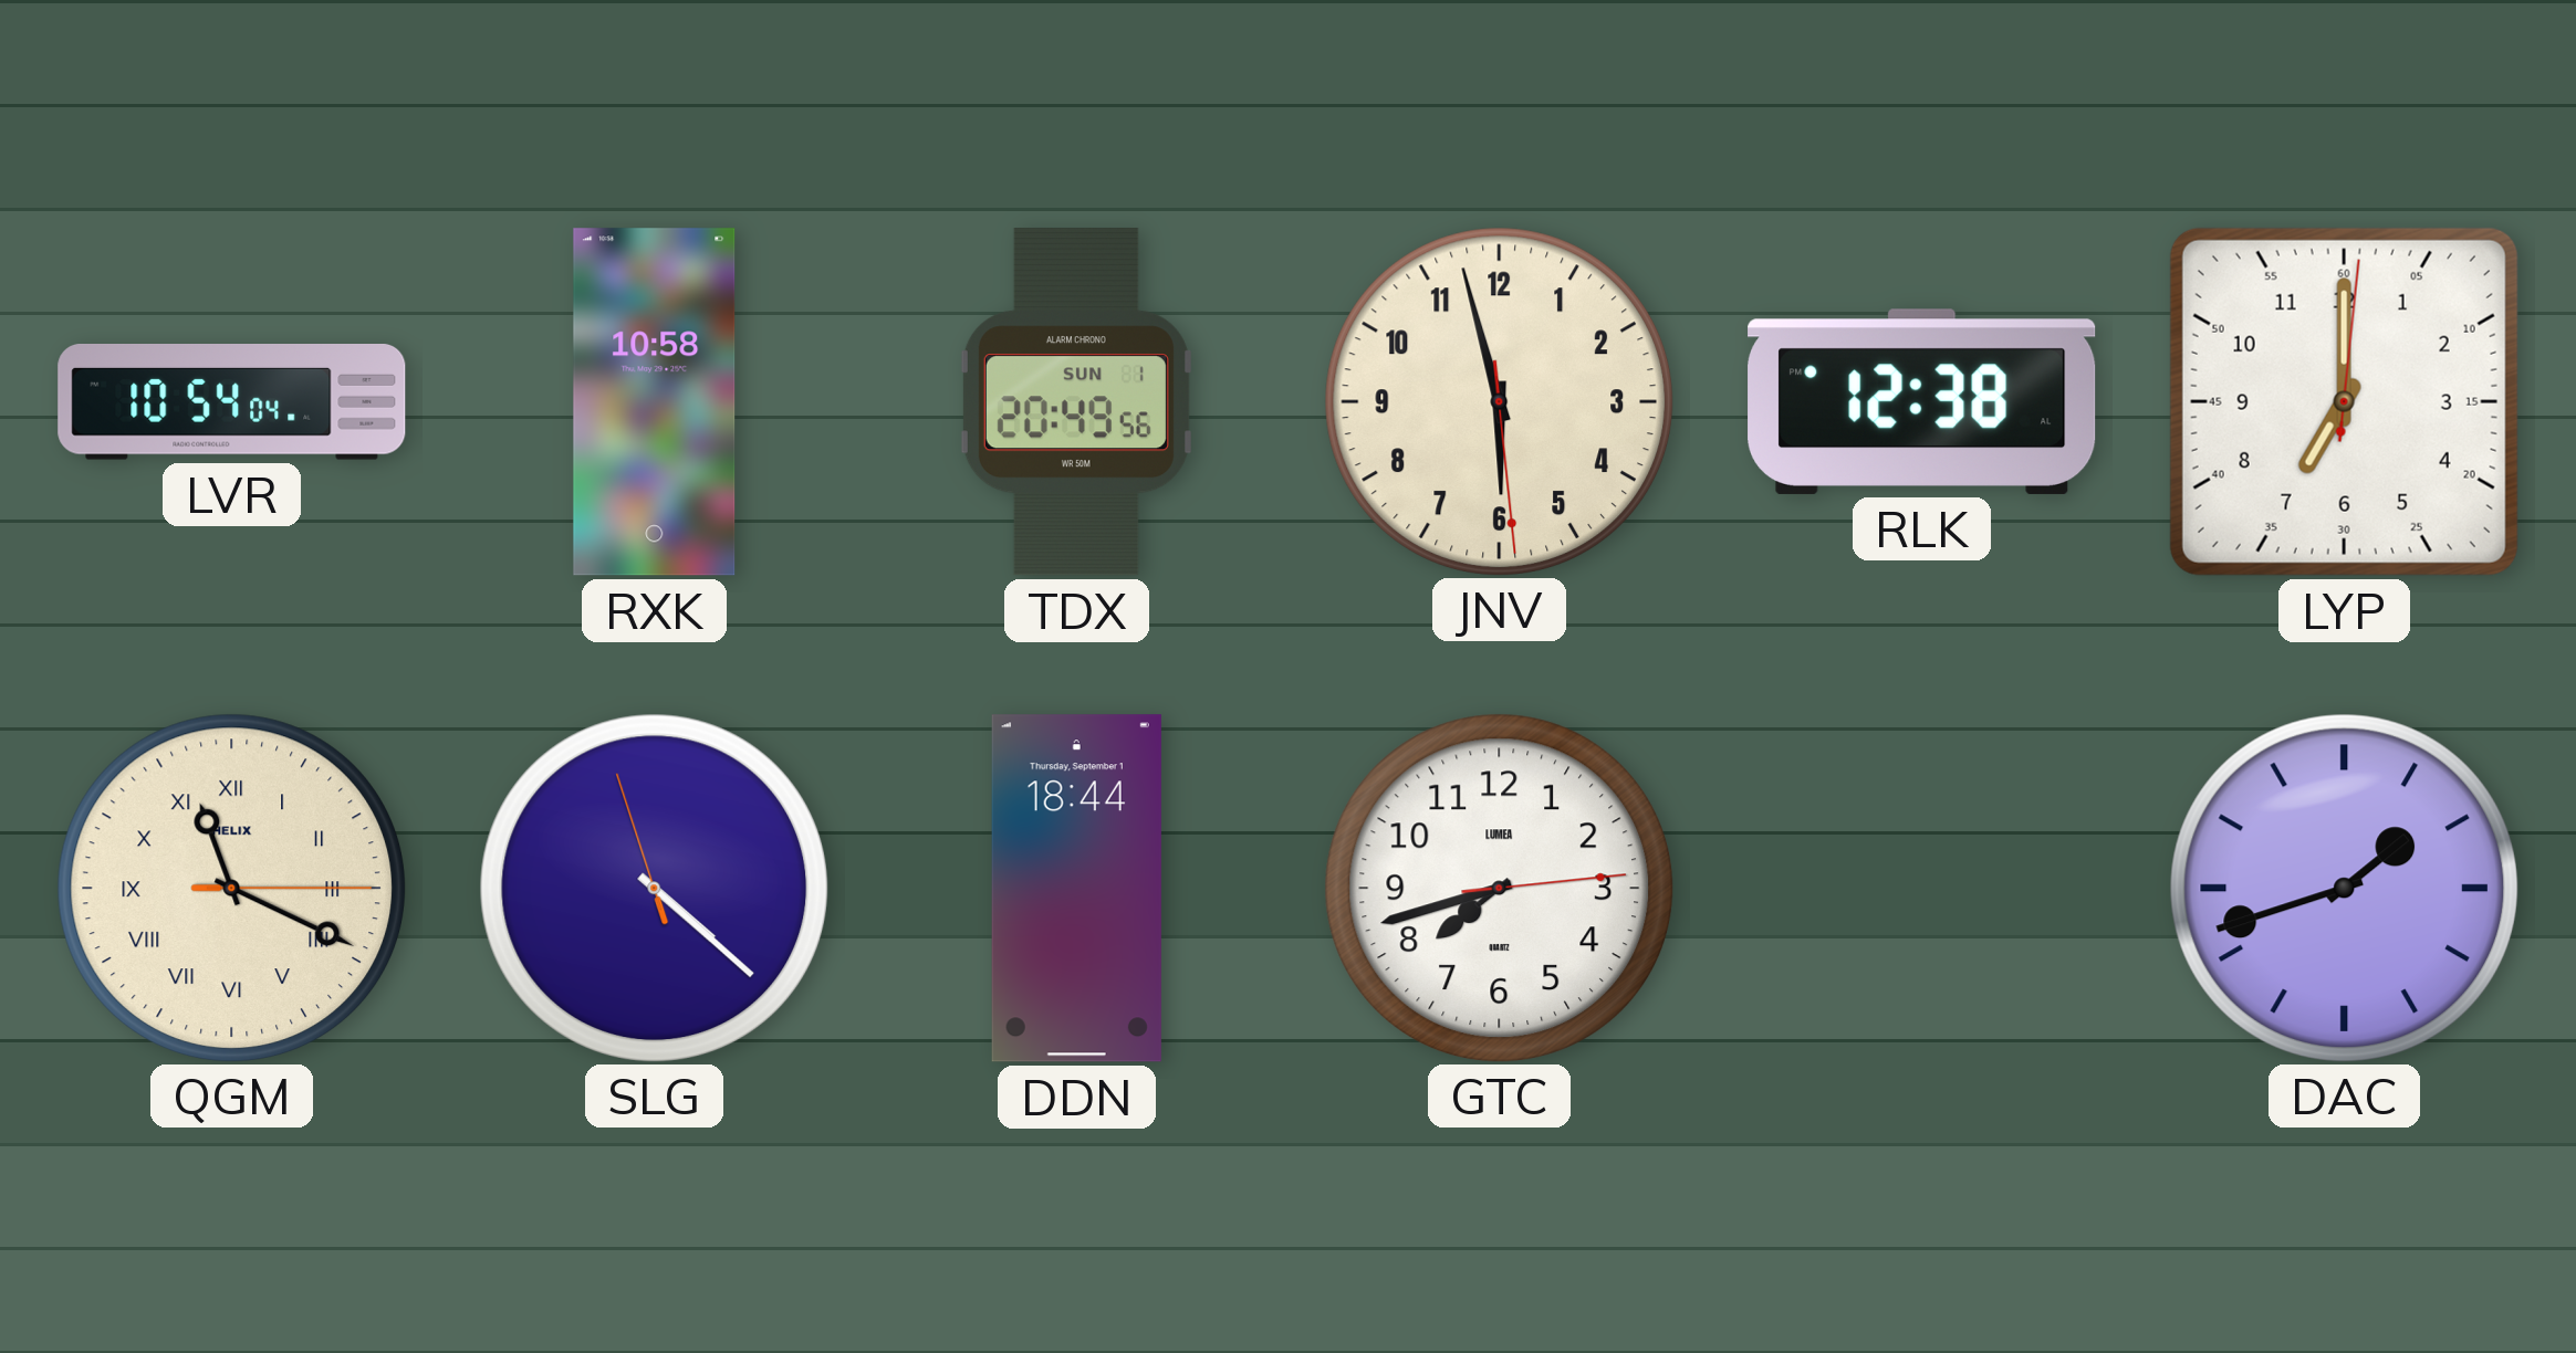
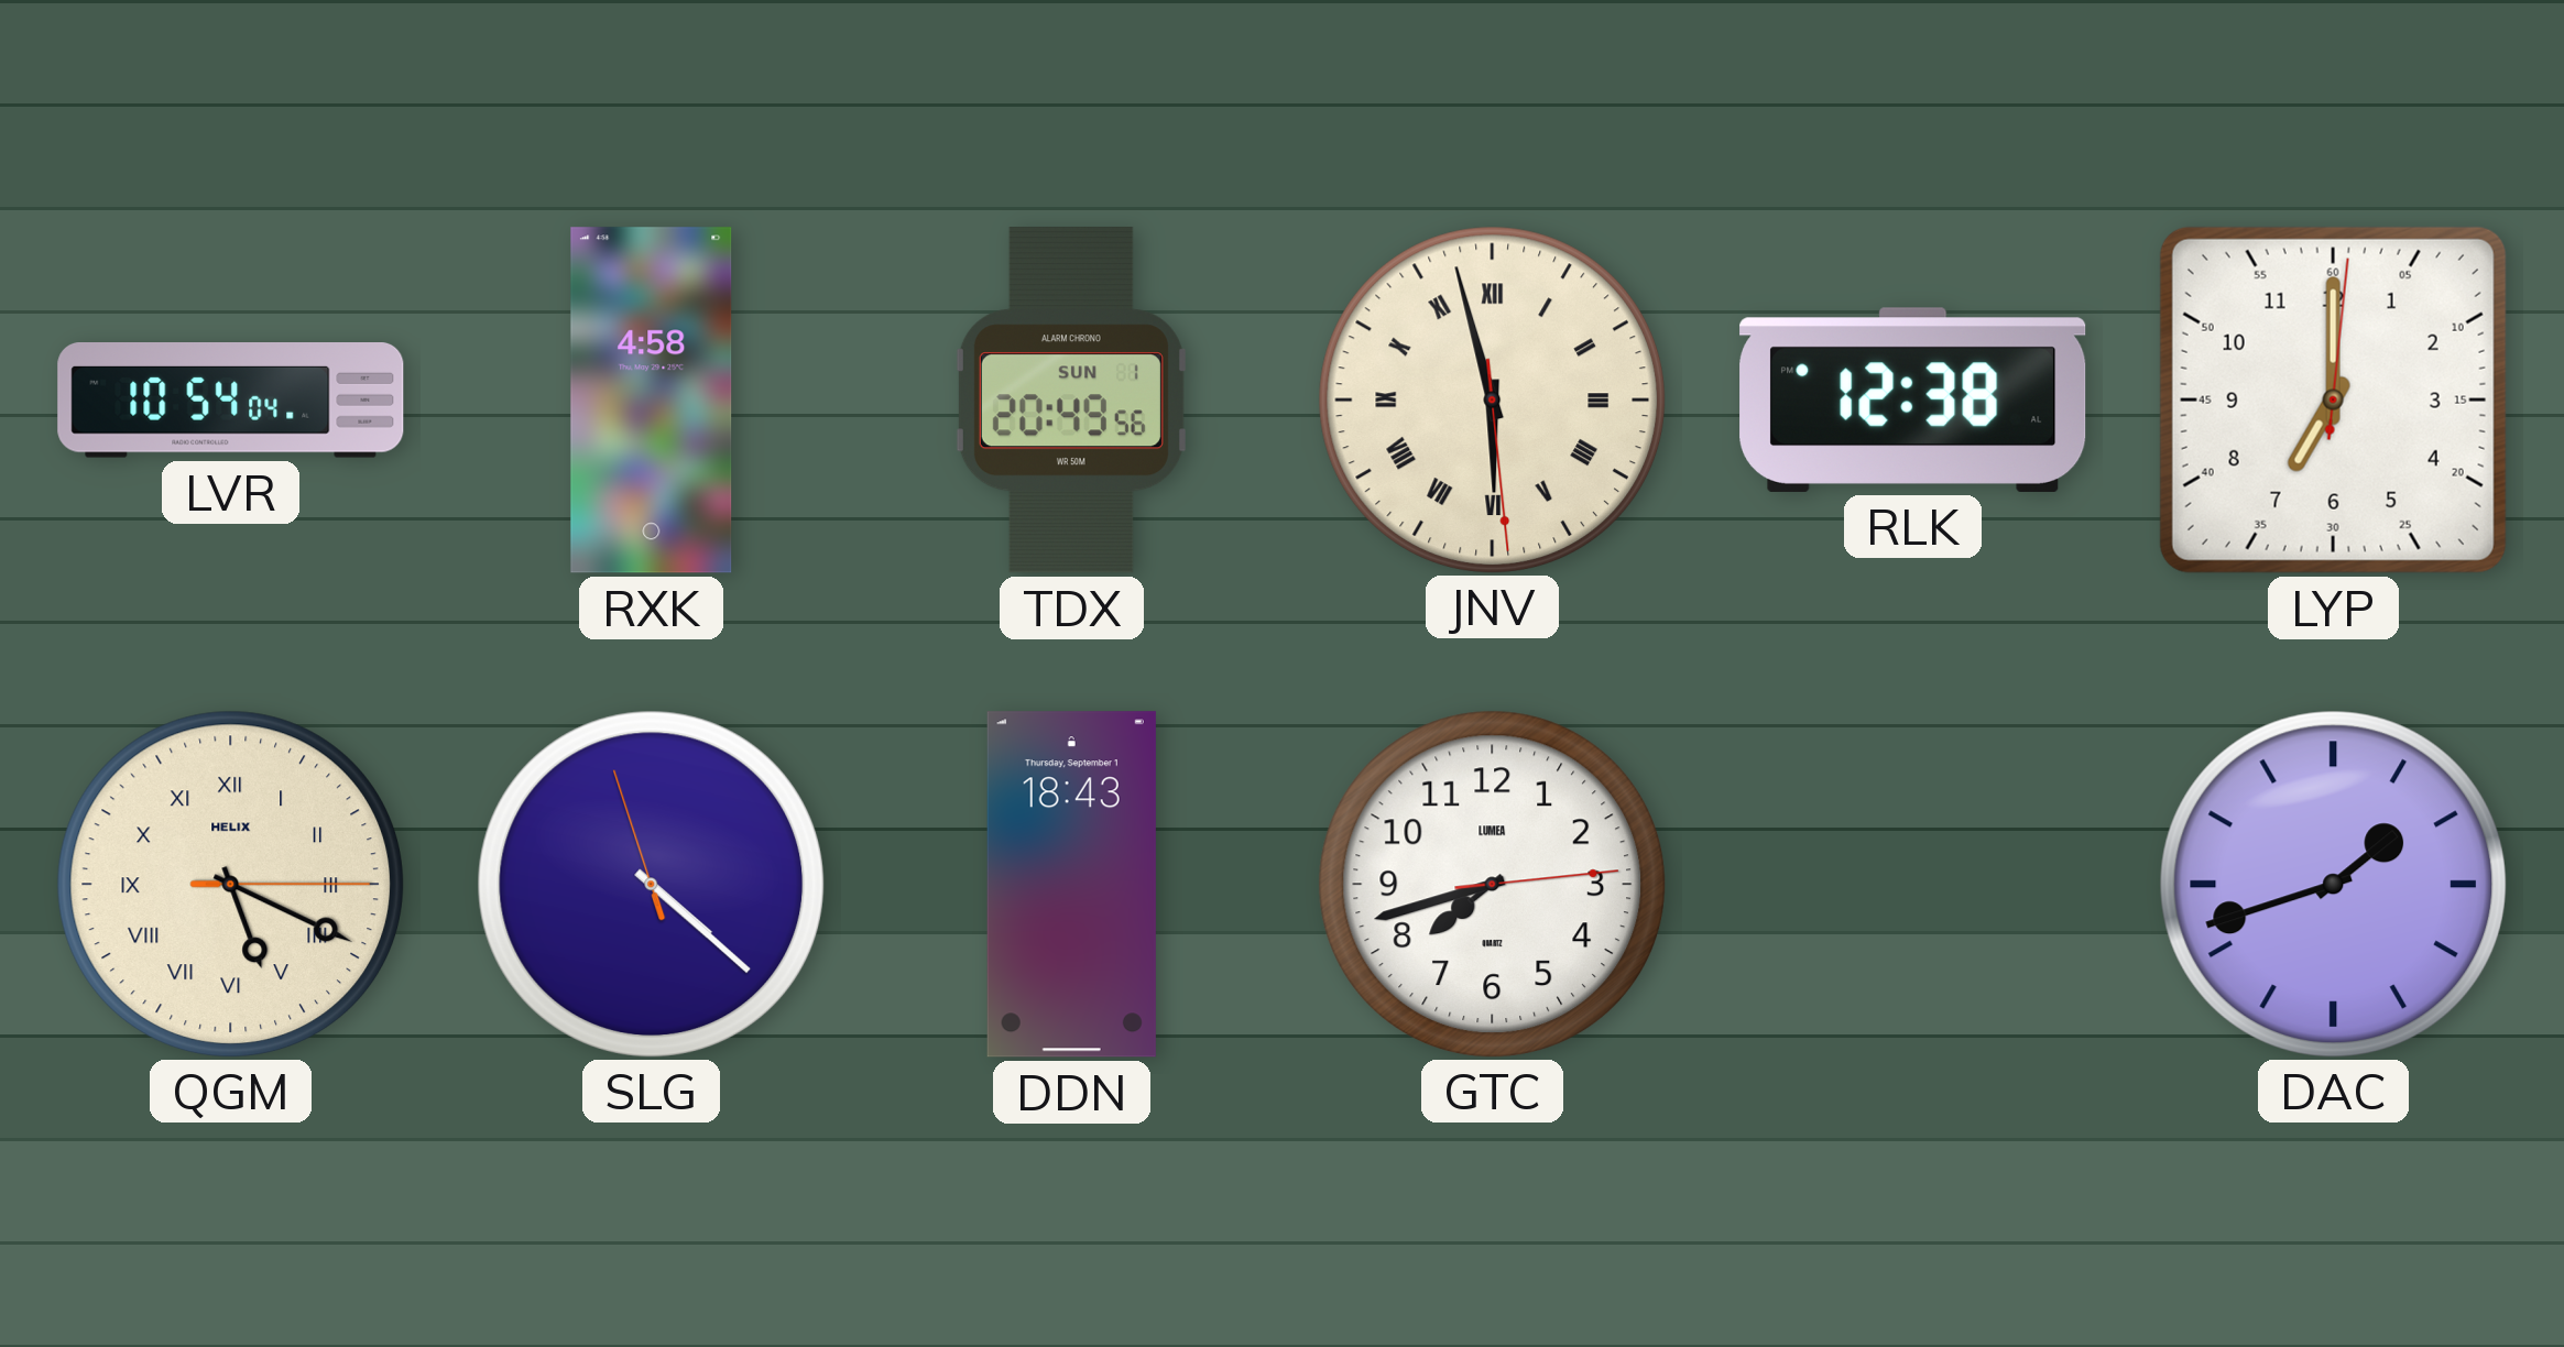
RXK: 10:58 -> 4:58
JNV numerals: Arabic -> Roman
QGM: 11:19 -> 5:19
DDN: 18:44 -> 18:43
